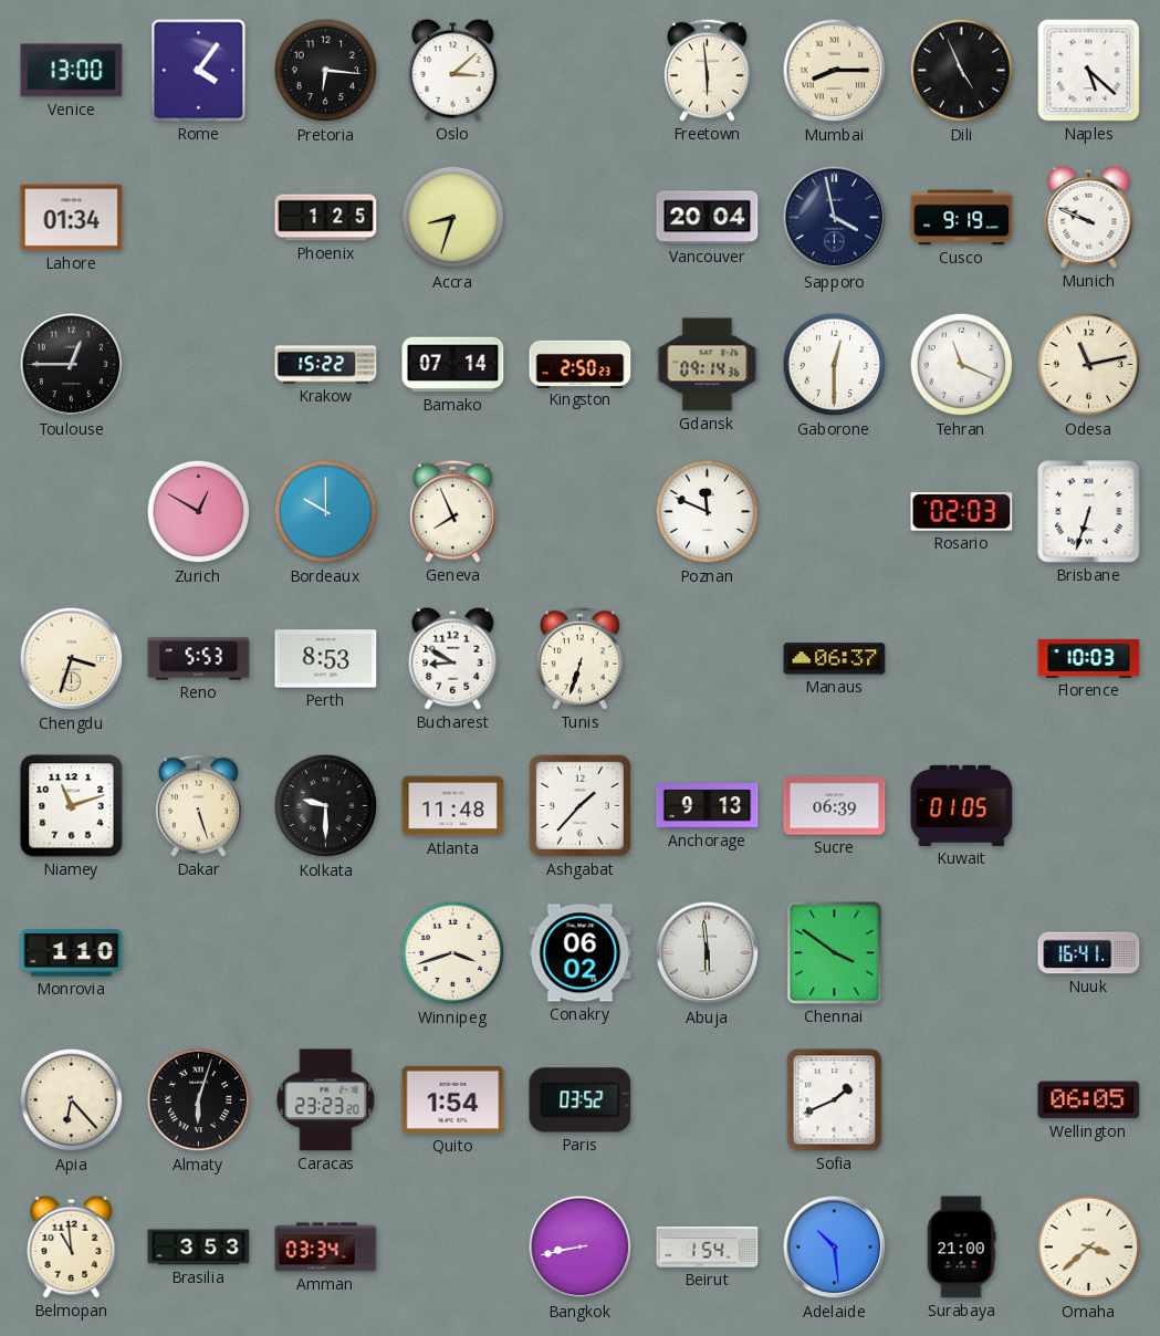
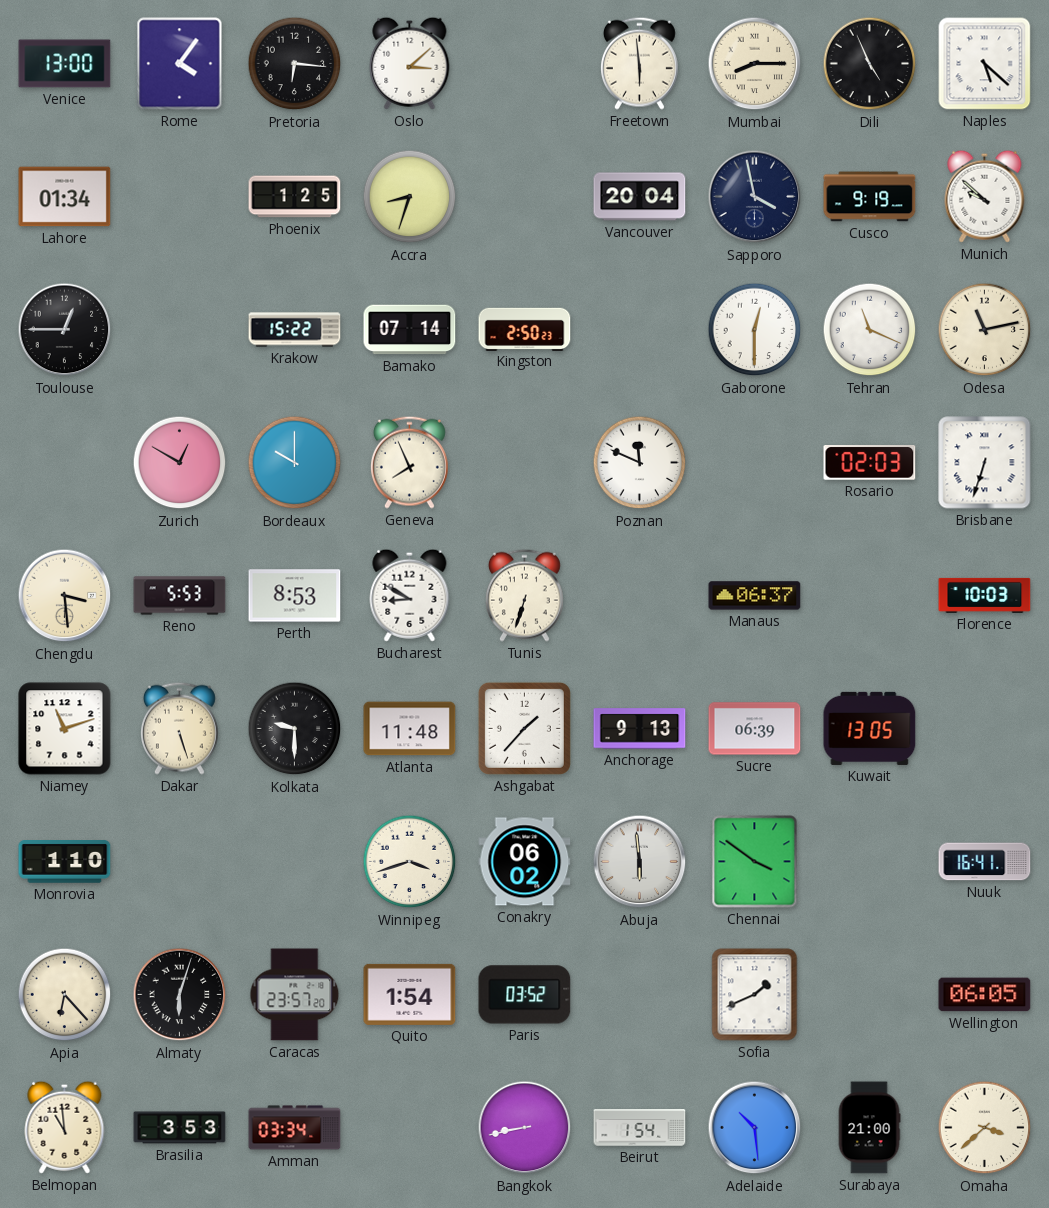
Munich: 9:49 -> 9:52
Gdansk: 09:14 -> none
Chengdu: 3:33 -> 3:29
Kuwait: 01:05 -> 13:05
Caracas: 23:23 -> 23:57
